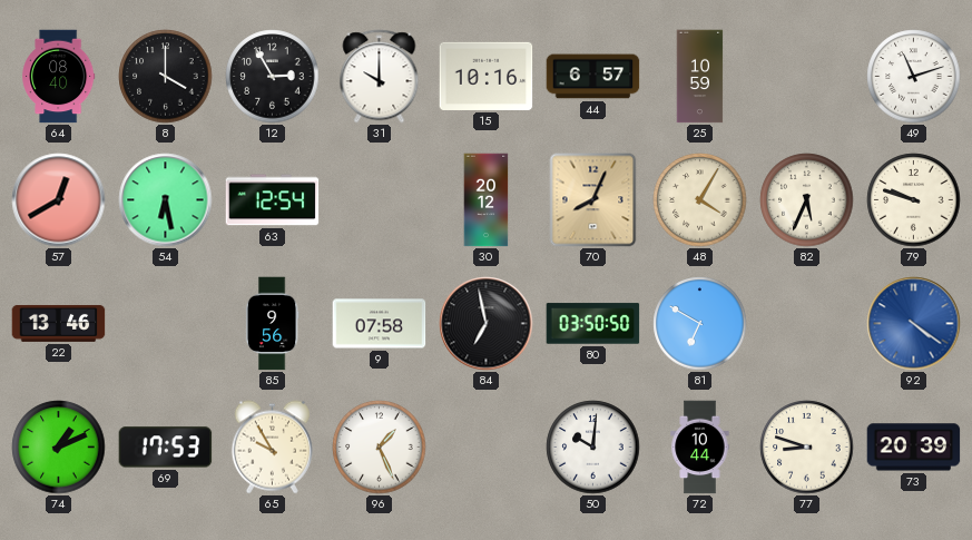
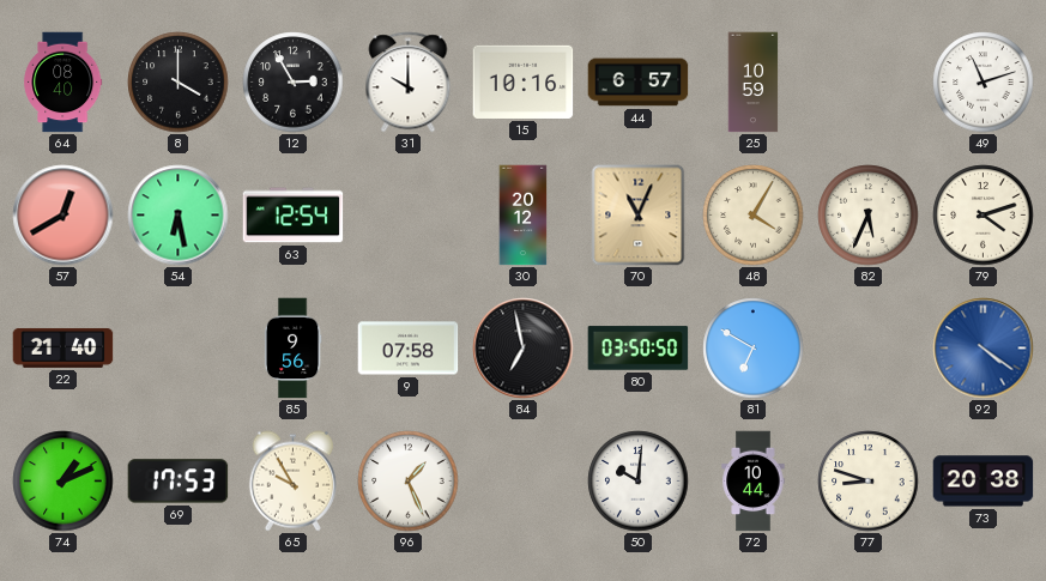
70: 8:04 -> 11:04
79: 9:48 -> 4:12
22: 13:46 -> 21:40
73: 20:39 -> 20:38
